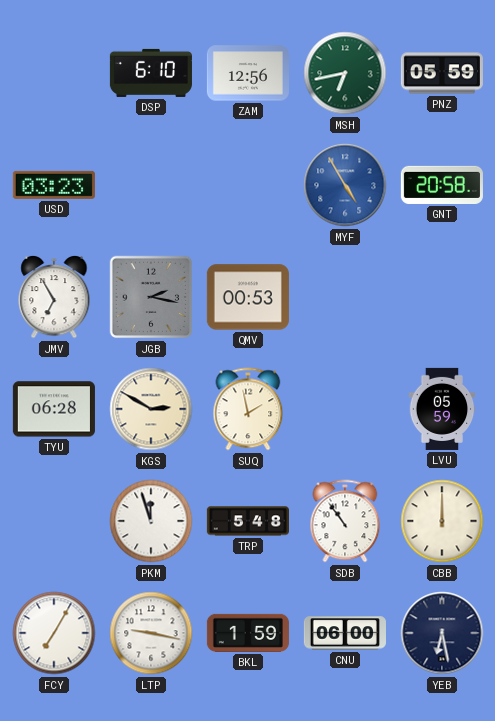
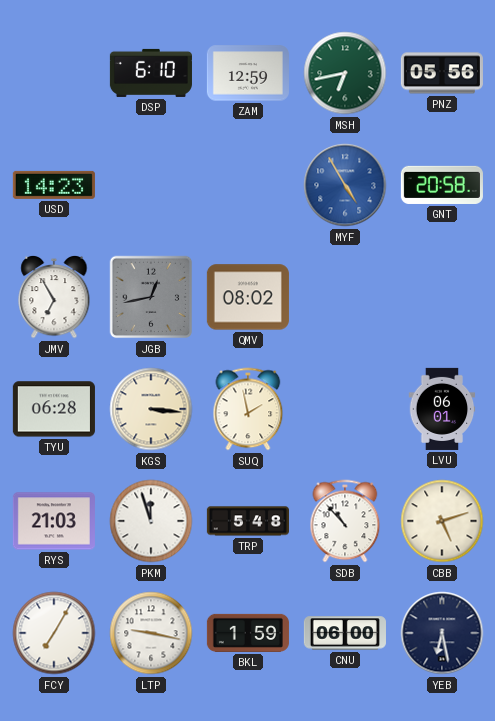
ZAM: 12:56 -> 12:59
PNZ: 05:59 -> 05:56
USD: 03:23 -> 14:23
JGB: 2:17 -> 12:43
QMV: 00:53 -> 08:02
KGS: 2:50 -> 3:16
LVU: 05:59 -> 06:01
RYS: none -> 21:03
SDB: 10:54 -> 10:53
CBB: 12:00 -> 5:12
